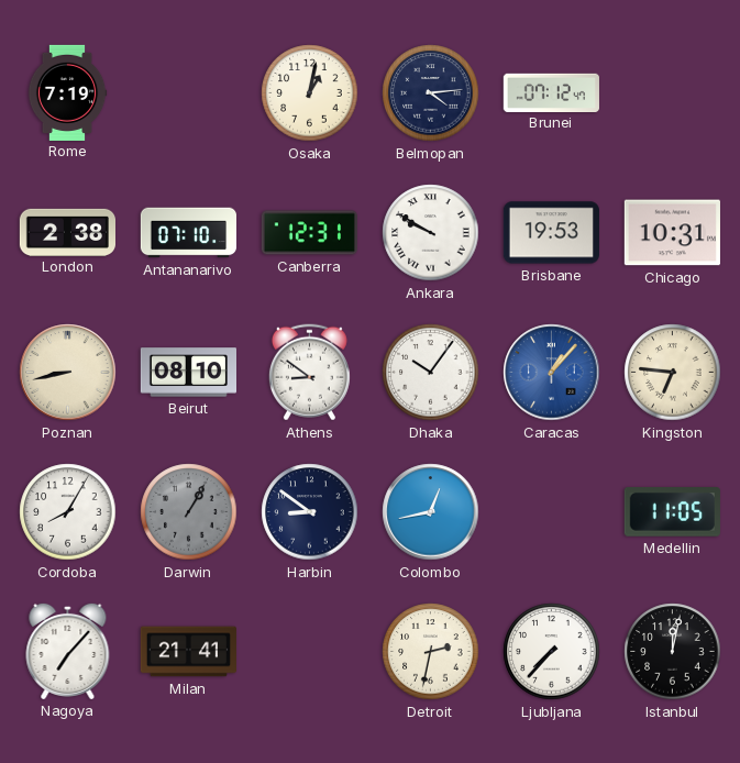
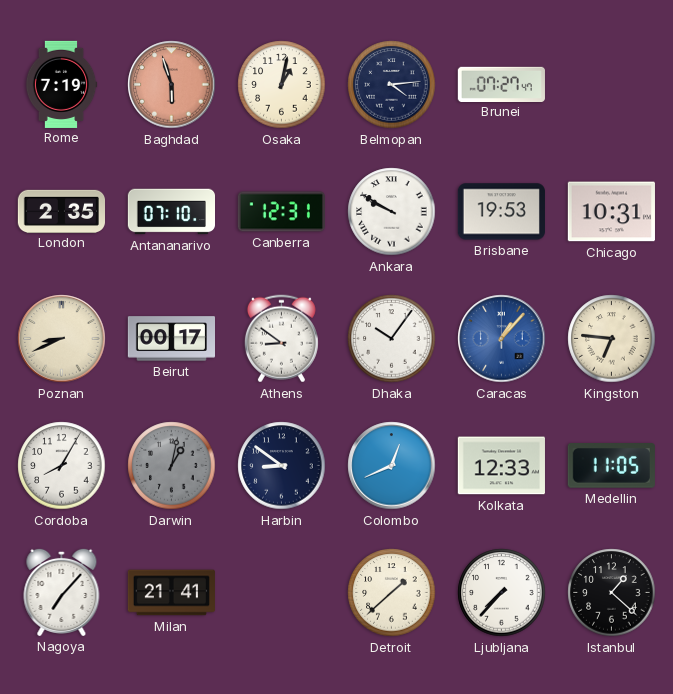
Baghdad: none -> 5:57
Brunei: 07:12 -> 07:27
London: 2:38 -> 2:35
Poznan: 8:43 -> 8:41
Beirut: 08:10 -> 00:17
Darwin: 1:05 -> 1:02
Colombo: 12:43 -> 12:41
Kolkata: none -> 12:33
Detroit: 2:32 -> 1:38
Istanbul: 12:02 -> 1:22
